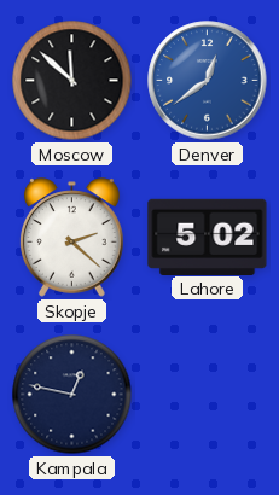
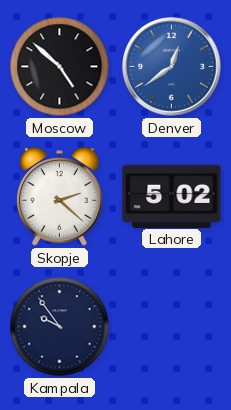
Moscow: 11:52 -> 4:52
Kampala: 12:47 -> 9:54
